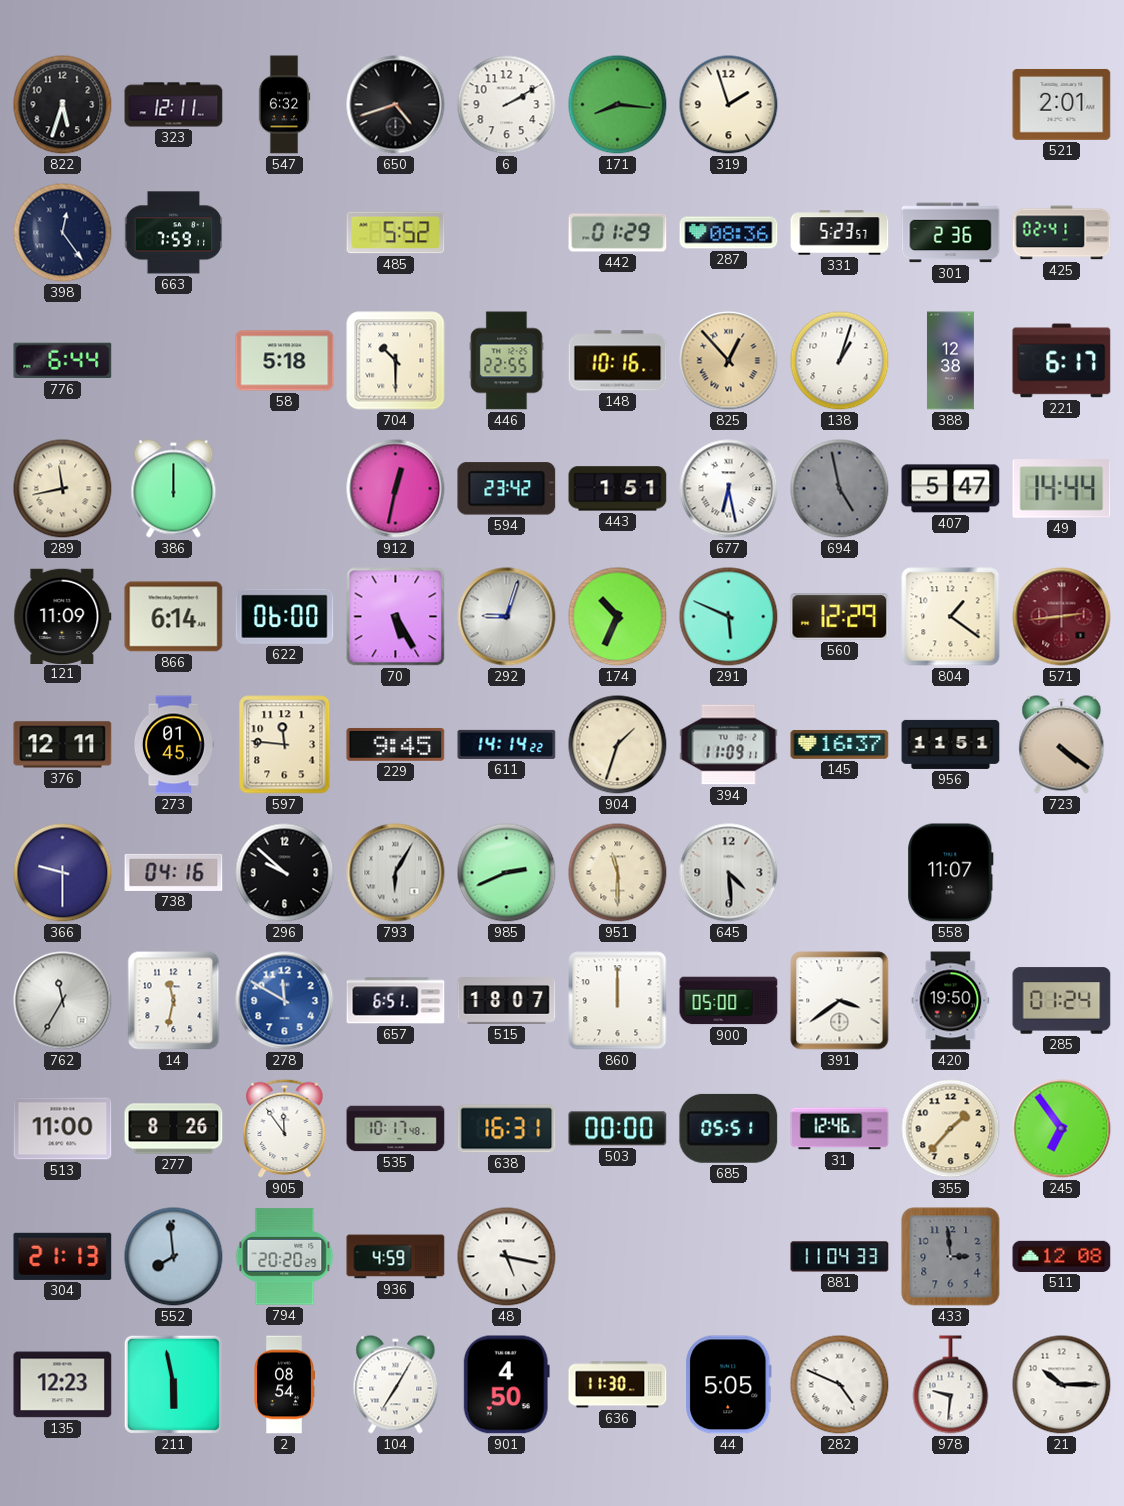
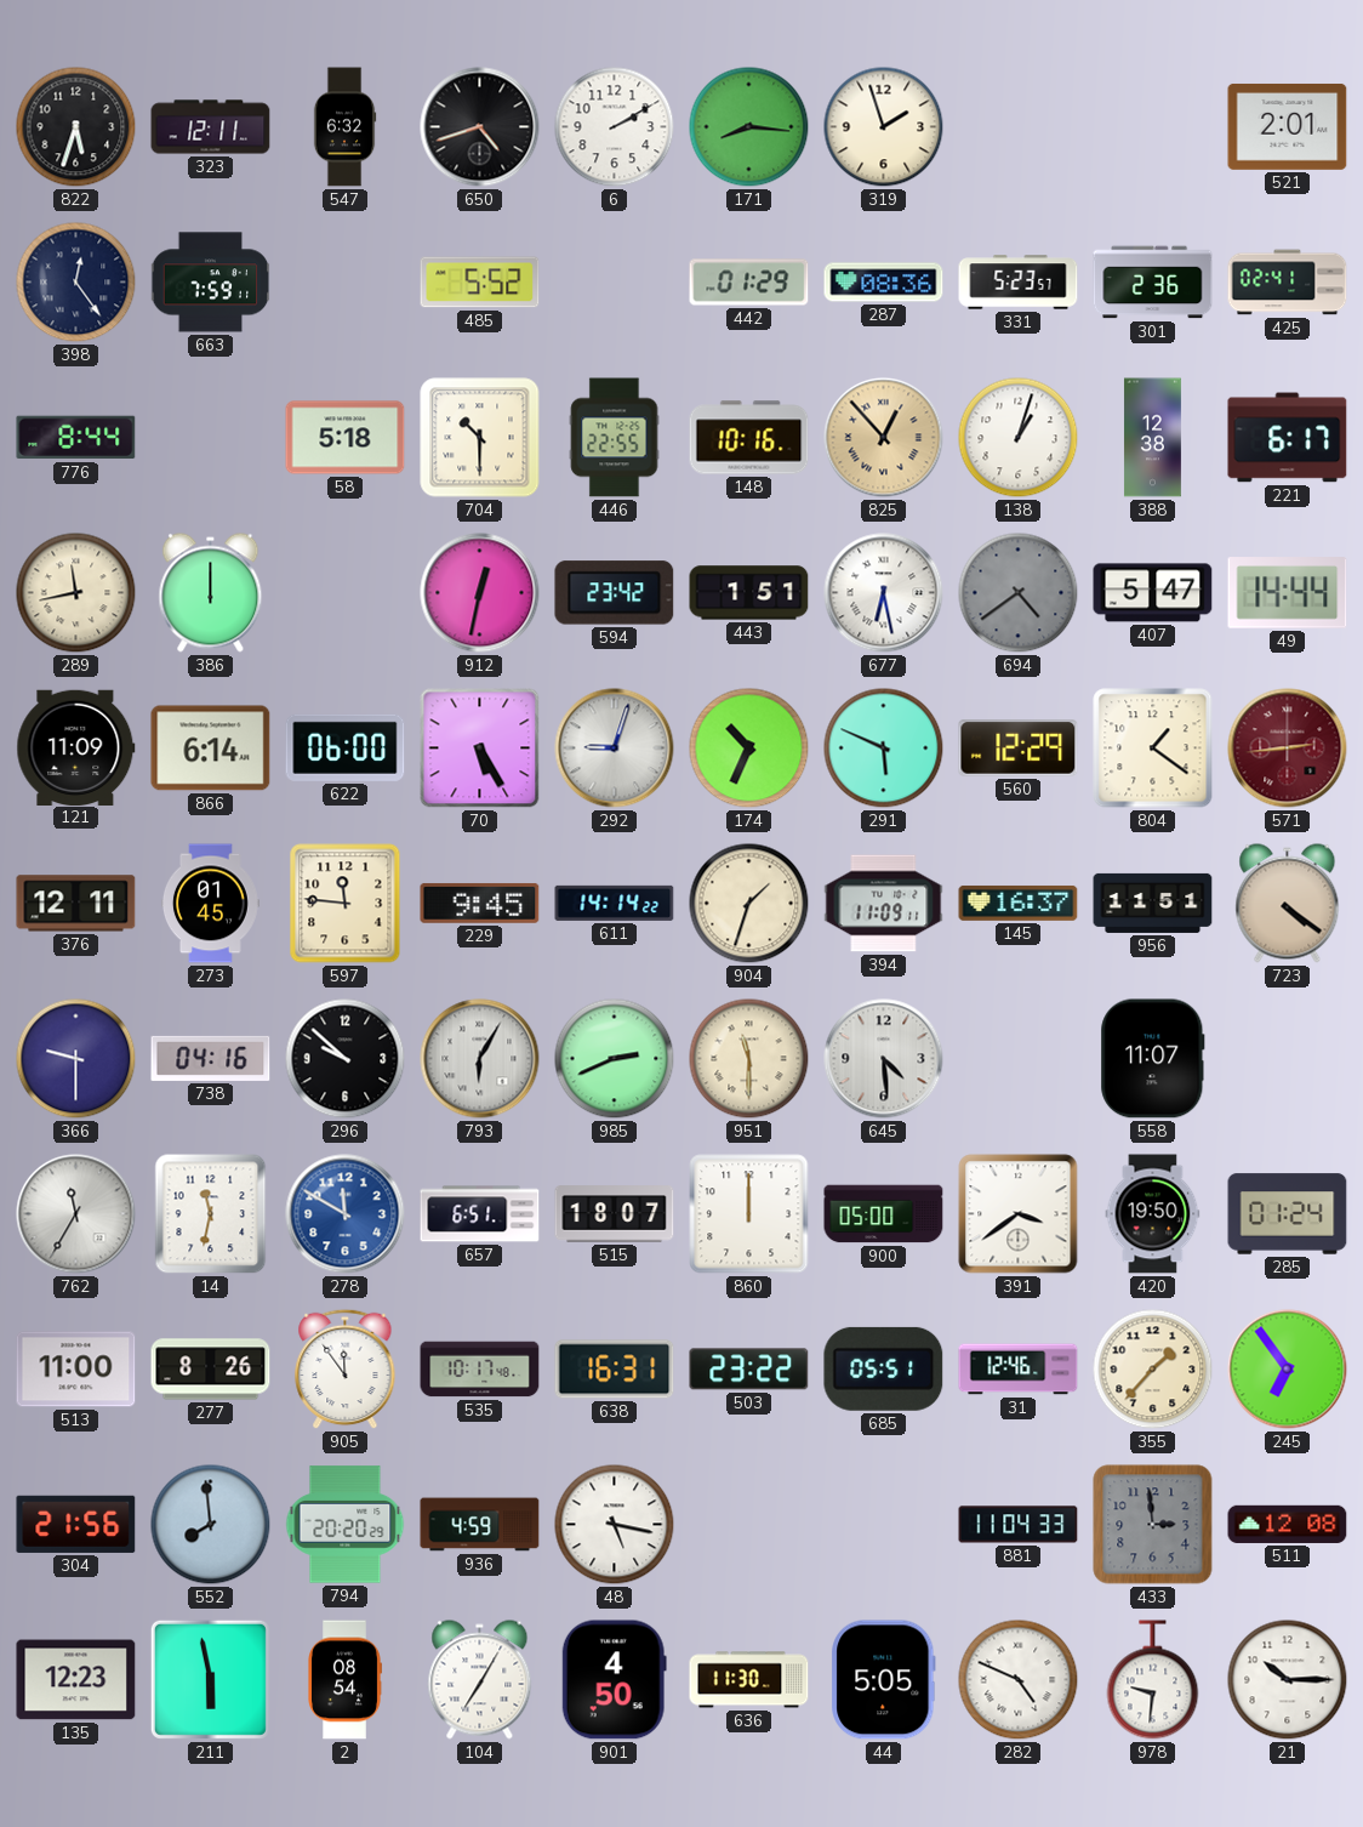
776: 6:44 -> 8:44
694: 4:58 -> 4:39
503: 00:00 -> 23:22
304: 21:13 -> 21:56
